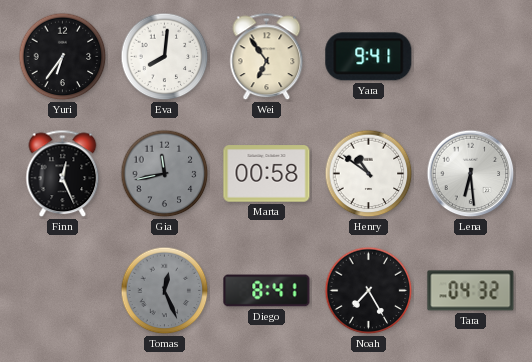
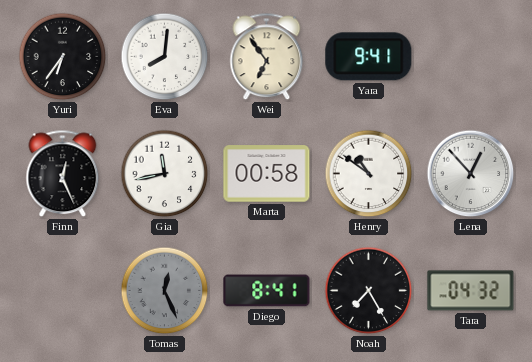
Gia dial: grey -> white
Lena: 6:29 -> 12:53
